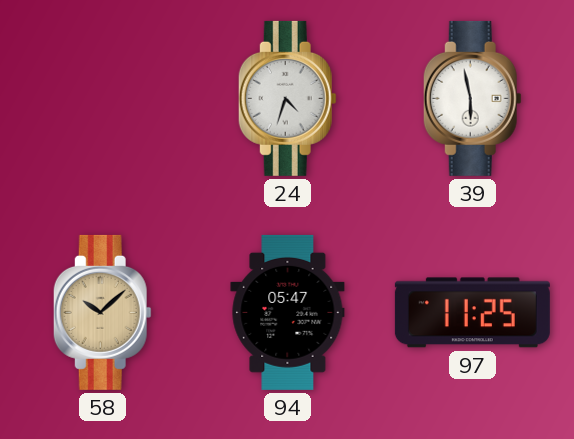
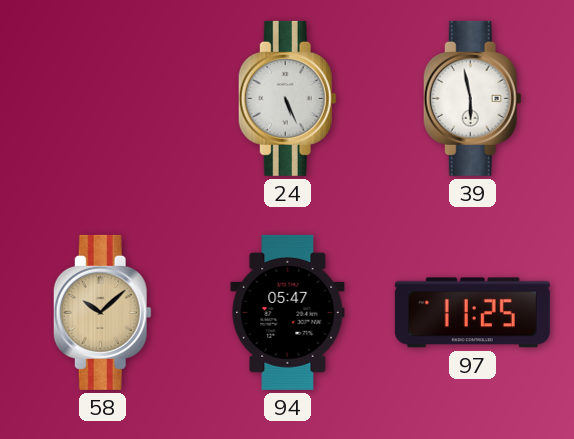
24: 4:33 -> 5:26
